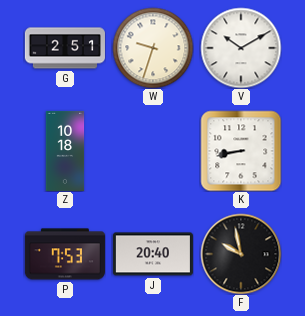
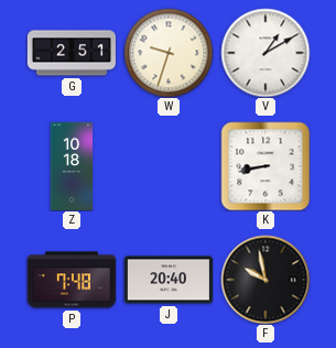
V: 10:10 -> 1:10
P: 7:53 -> 7:48
